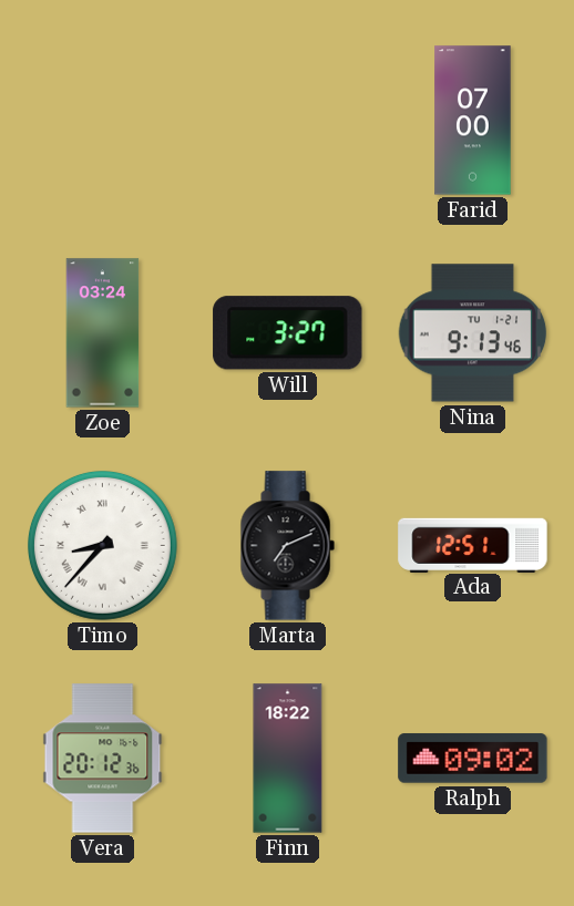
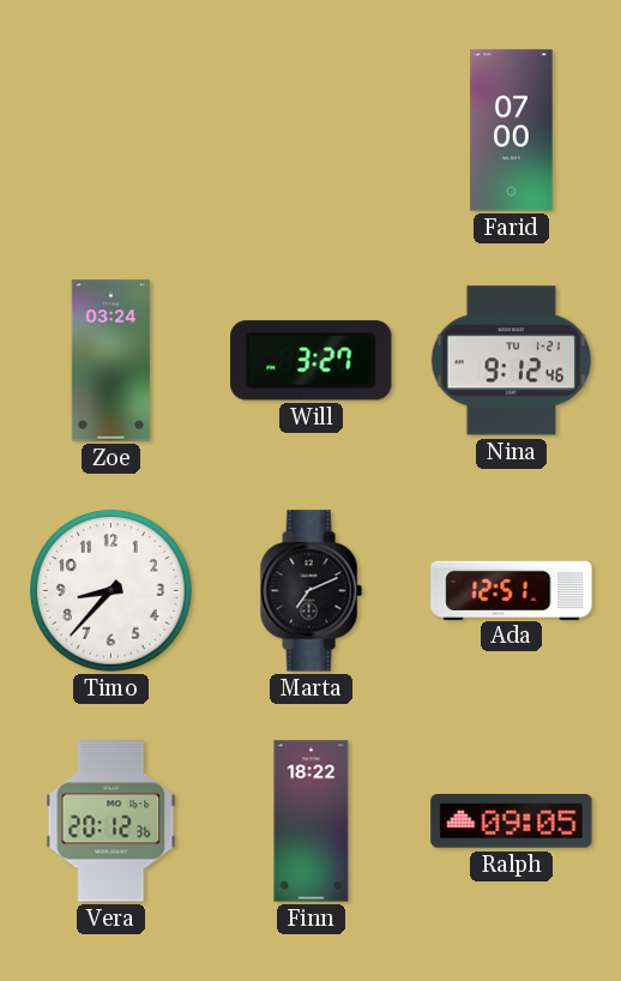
Nina: 9:13 -> 9:12
Timo numerals: Roman -> Arabic
Ralph: 09:02 -> 09:05
